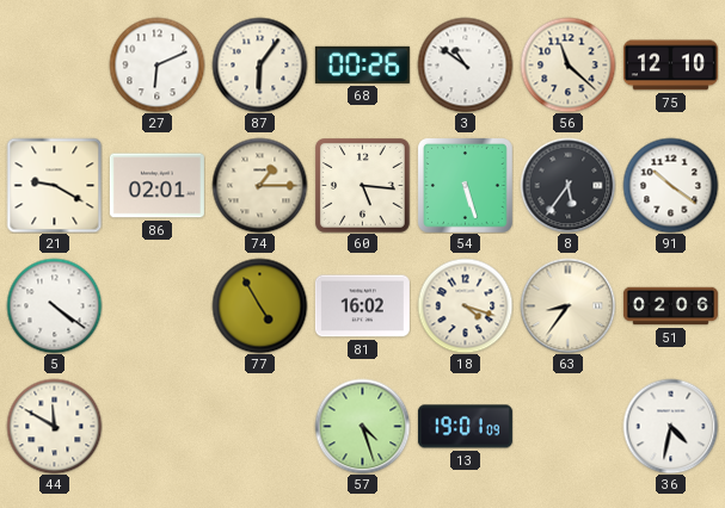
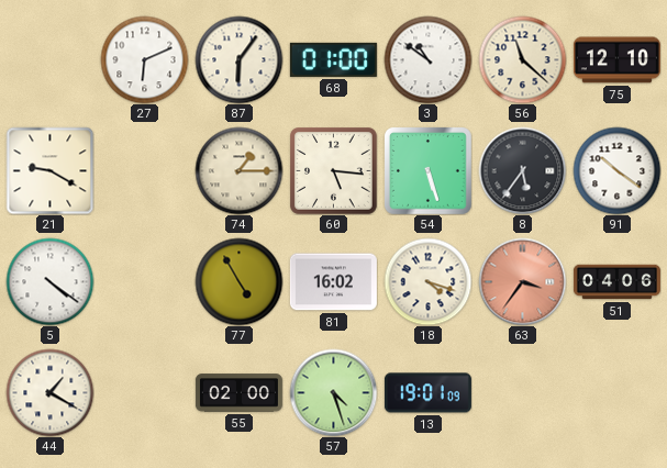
68: 00:26 -> 01:00
86: 02:01 -> none
63: 8:36 -> 3:36
63 dial: cream -> salmon
51: 02:06 -> 04:06
44: 11:50 -> 1:20
55: none -> 02:00
36: 4:32 -> none
